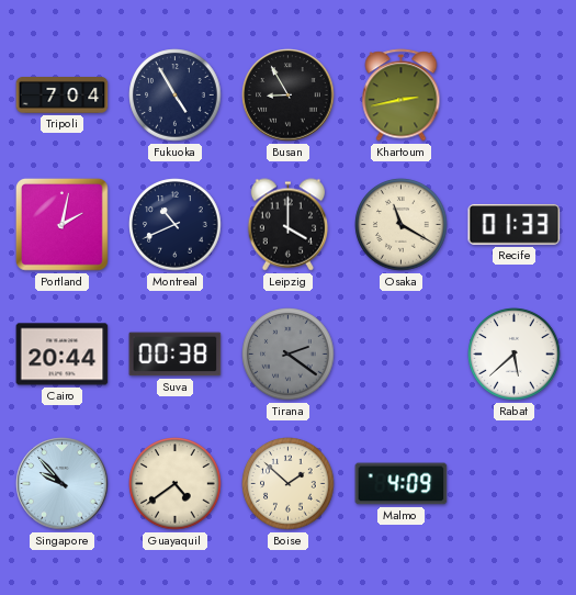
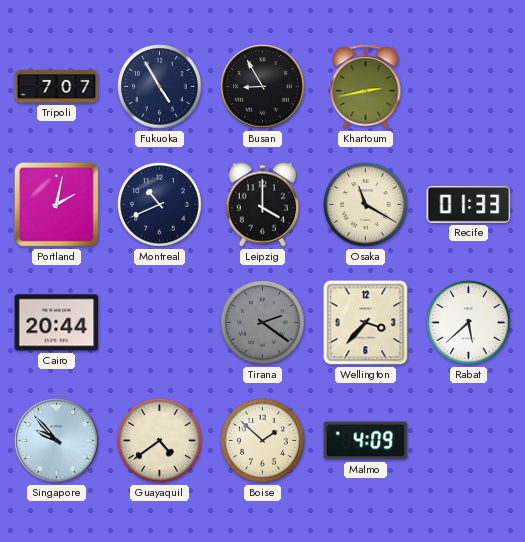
Tripoli: 7:04 -> 7:07
Suva: 00:38 -> none
Wellington: none -> 3:37
